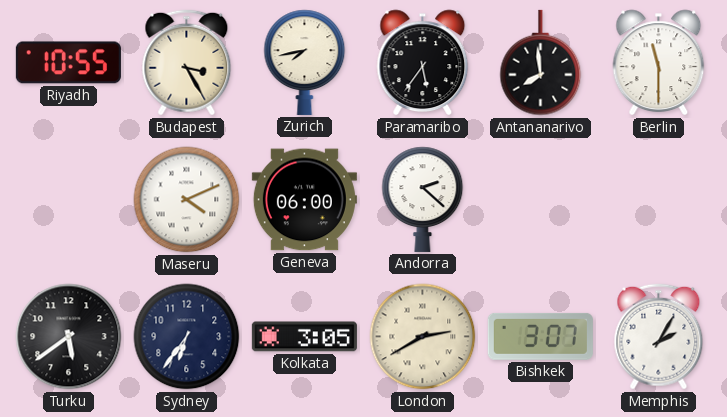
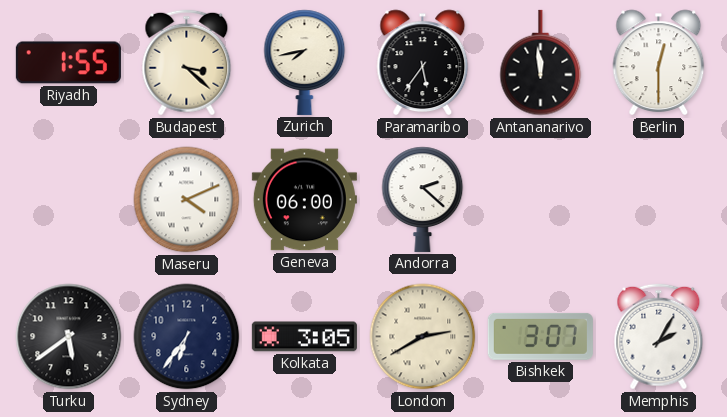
Riyadh: 10:55 -> 1:55
Budapest: 3:25 -> 3:22
Antananarivo: 7:59 -> 11:59
Berlin: 11:30 -> 12:30
